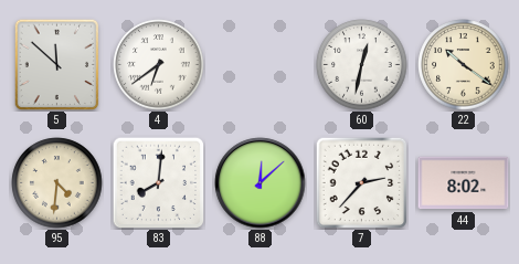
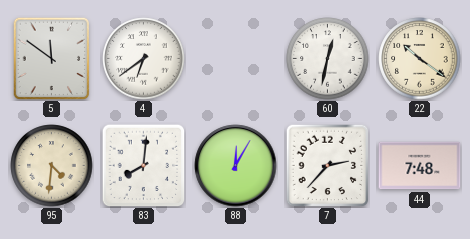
5: 11:52 -> 11:51
88: 12:08 -> 12:05
44: 8:02 -> 7:48
